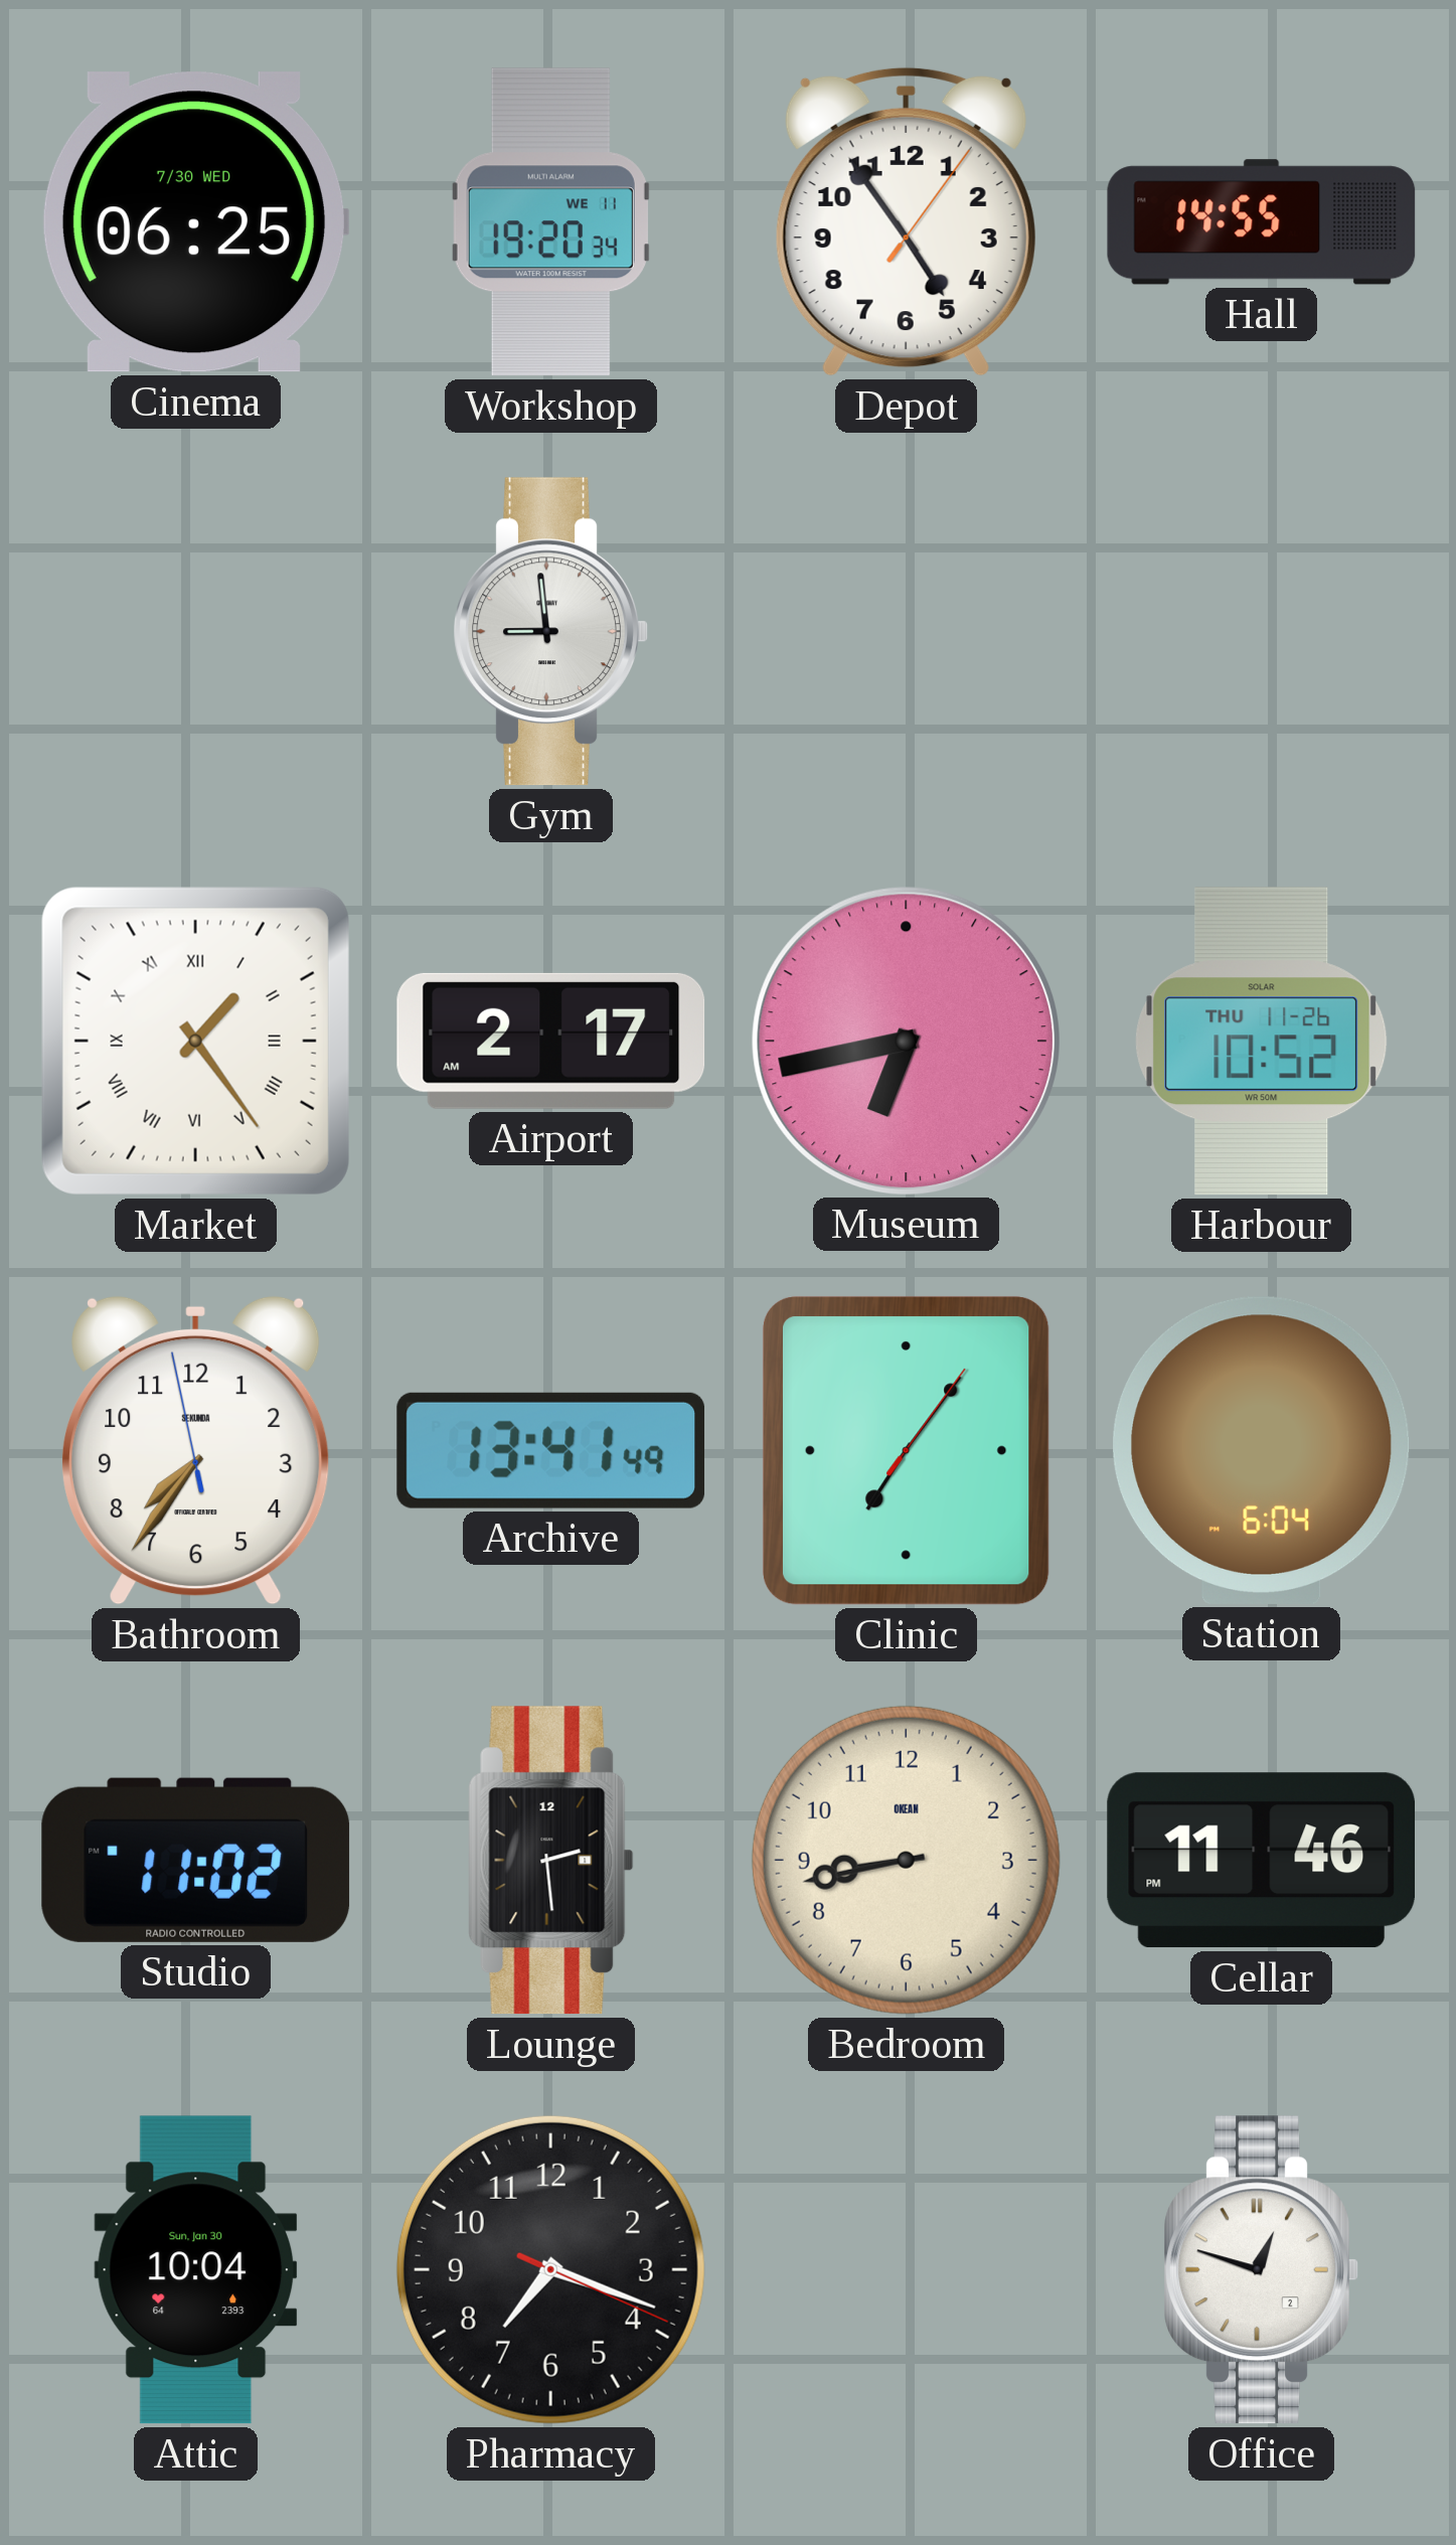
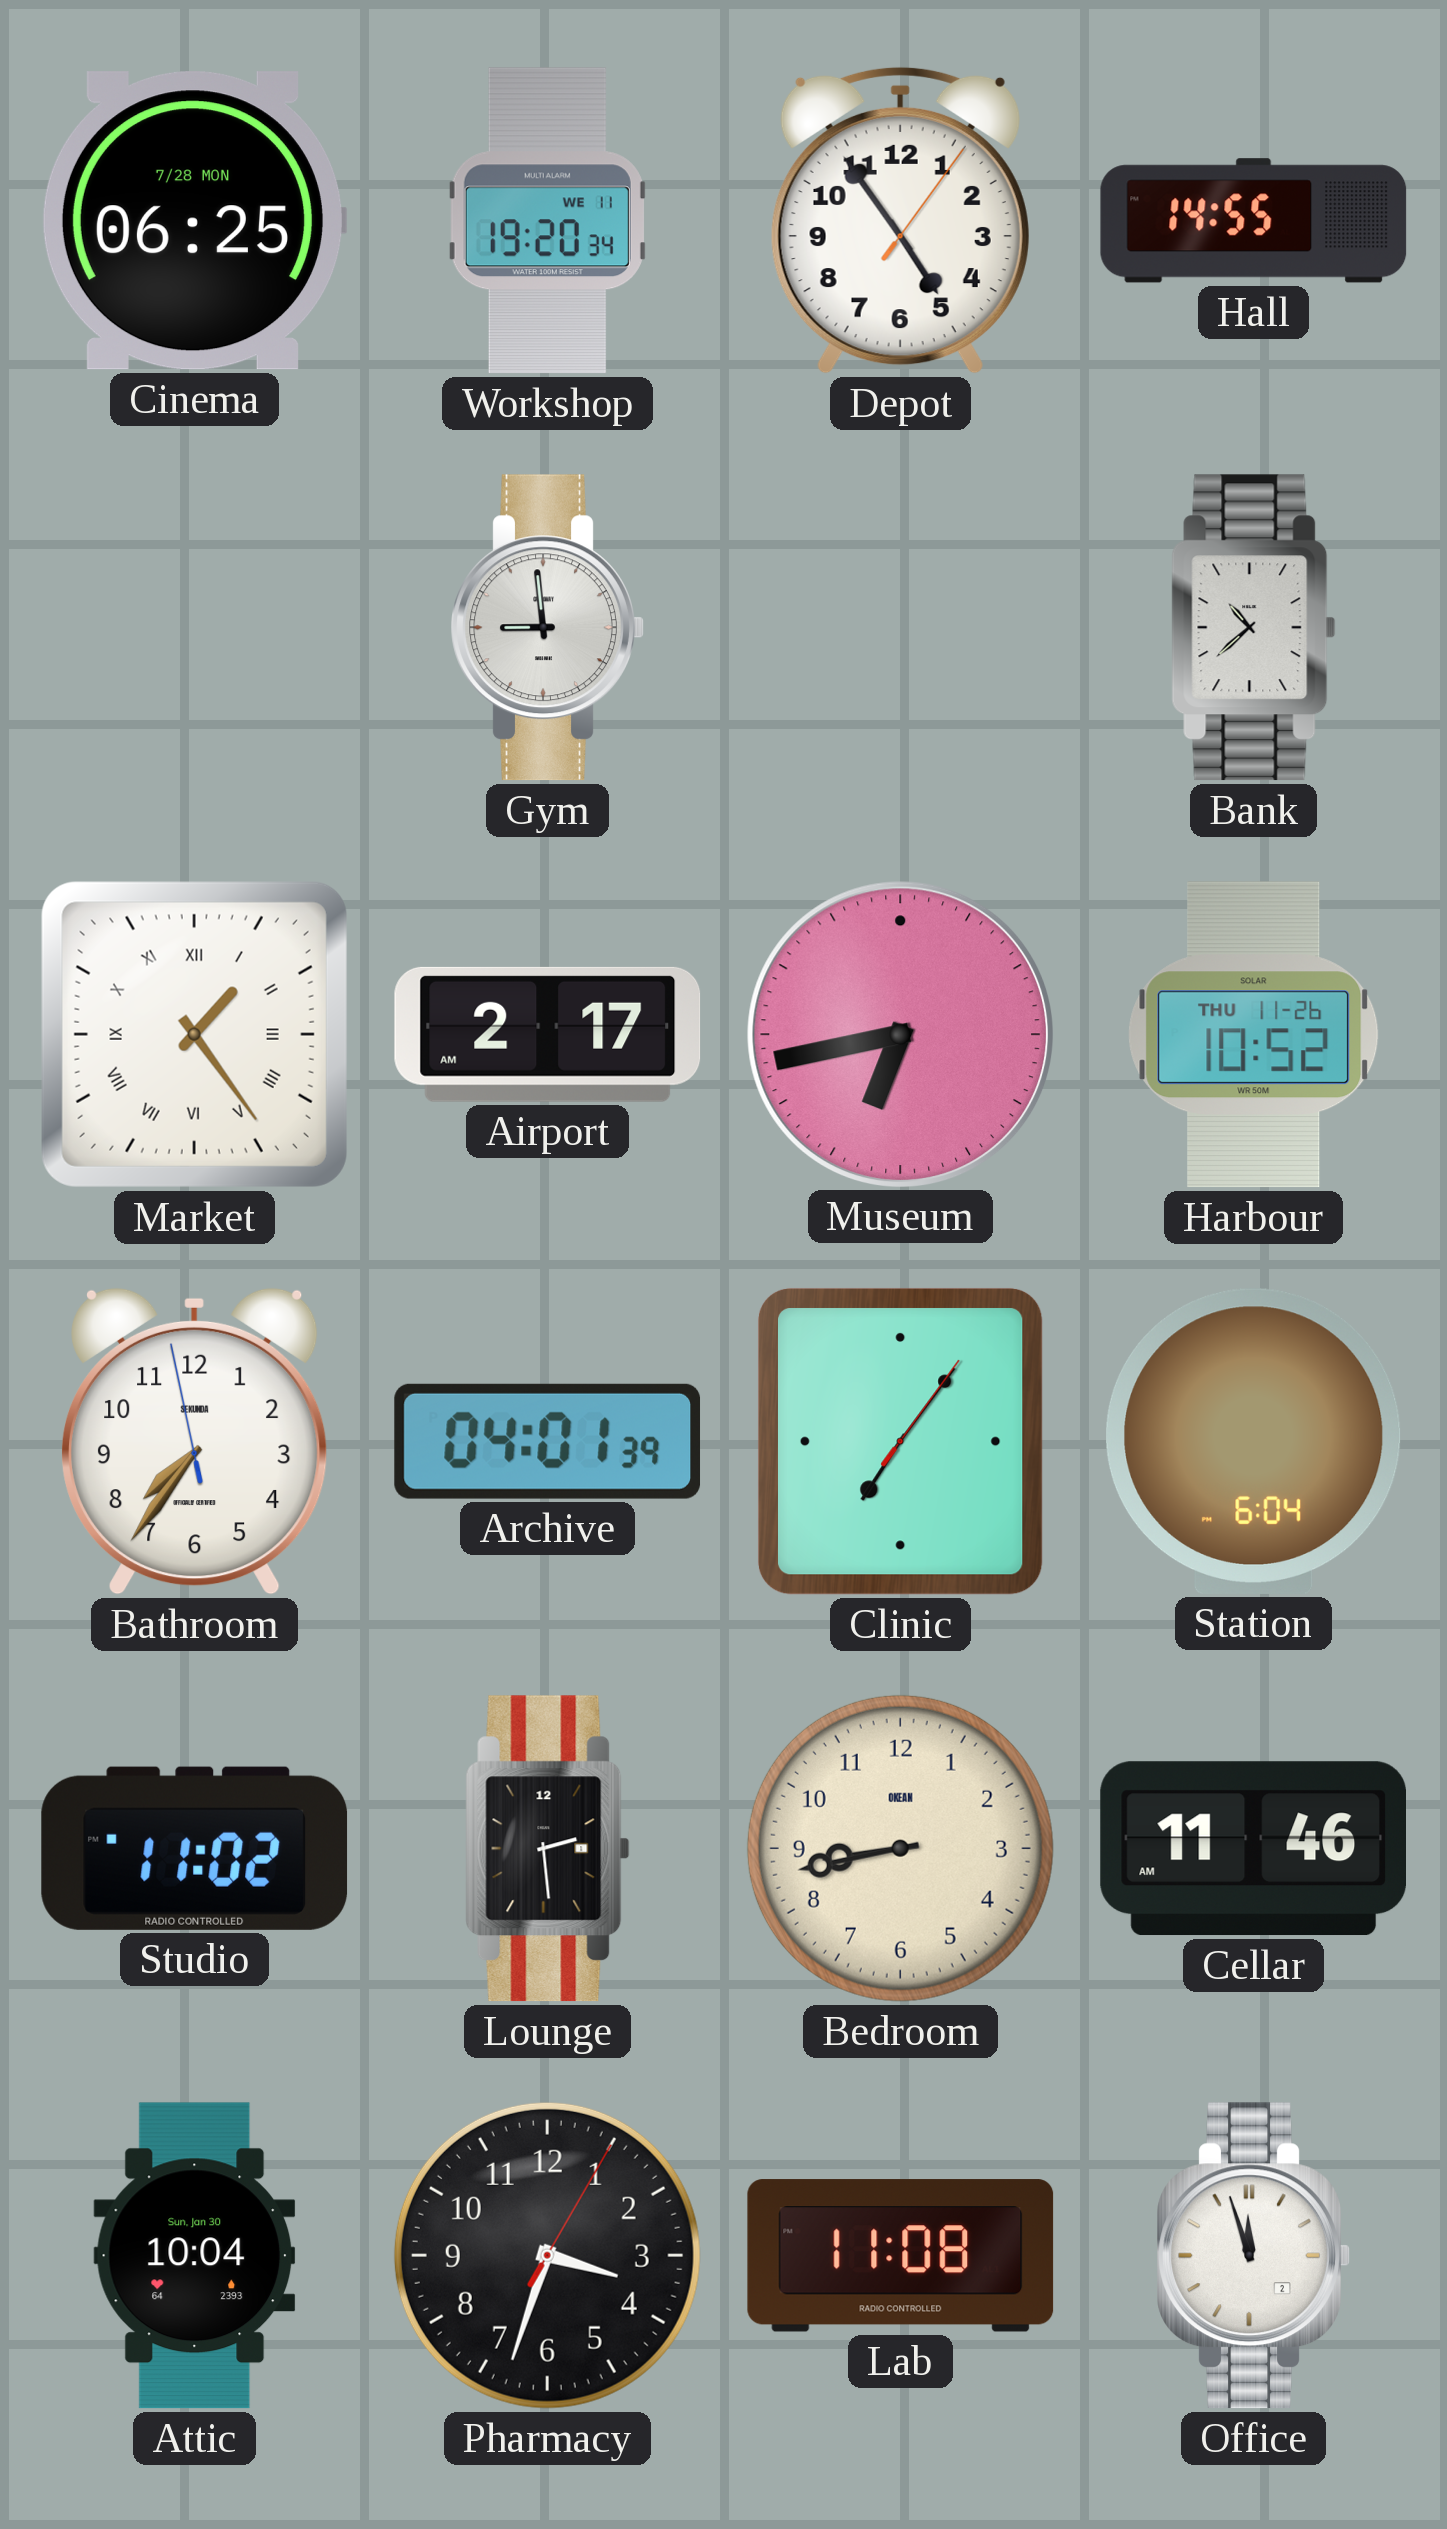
Cinema date: 7/30 WED -> 7/28 MON
Bank: none -> 10:38
Archive: 13:41 -> 04:01
Cellar: 11:46 PM -> 11:46 AM
Pharmacy: 7:18 -> 3:33
Lab: none -> 11:08
Office: 12:48 -> 11:57
